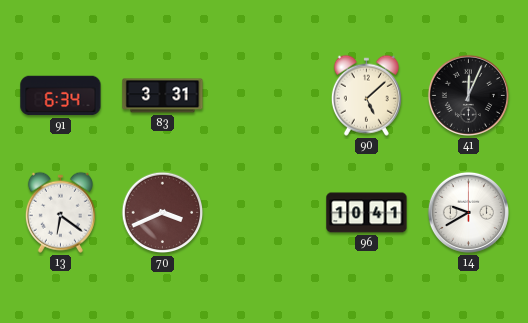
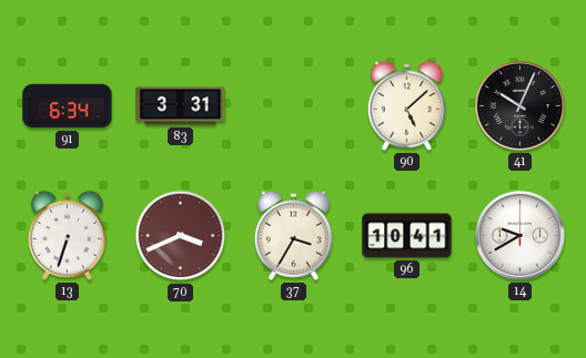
41: 12:04 -> 10:04
13: 6:21 -> 6:33
37: none -> 3:35
